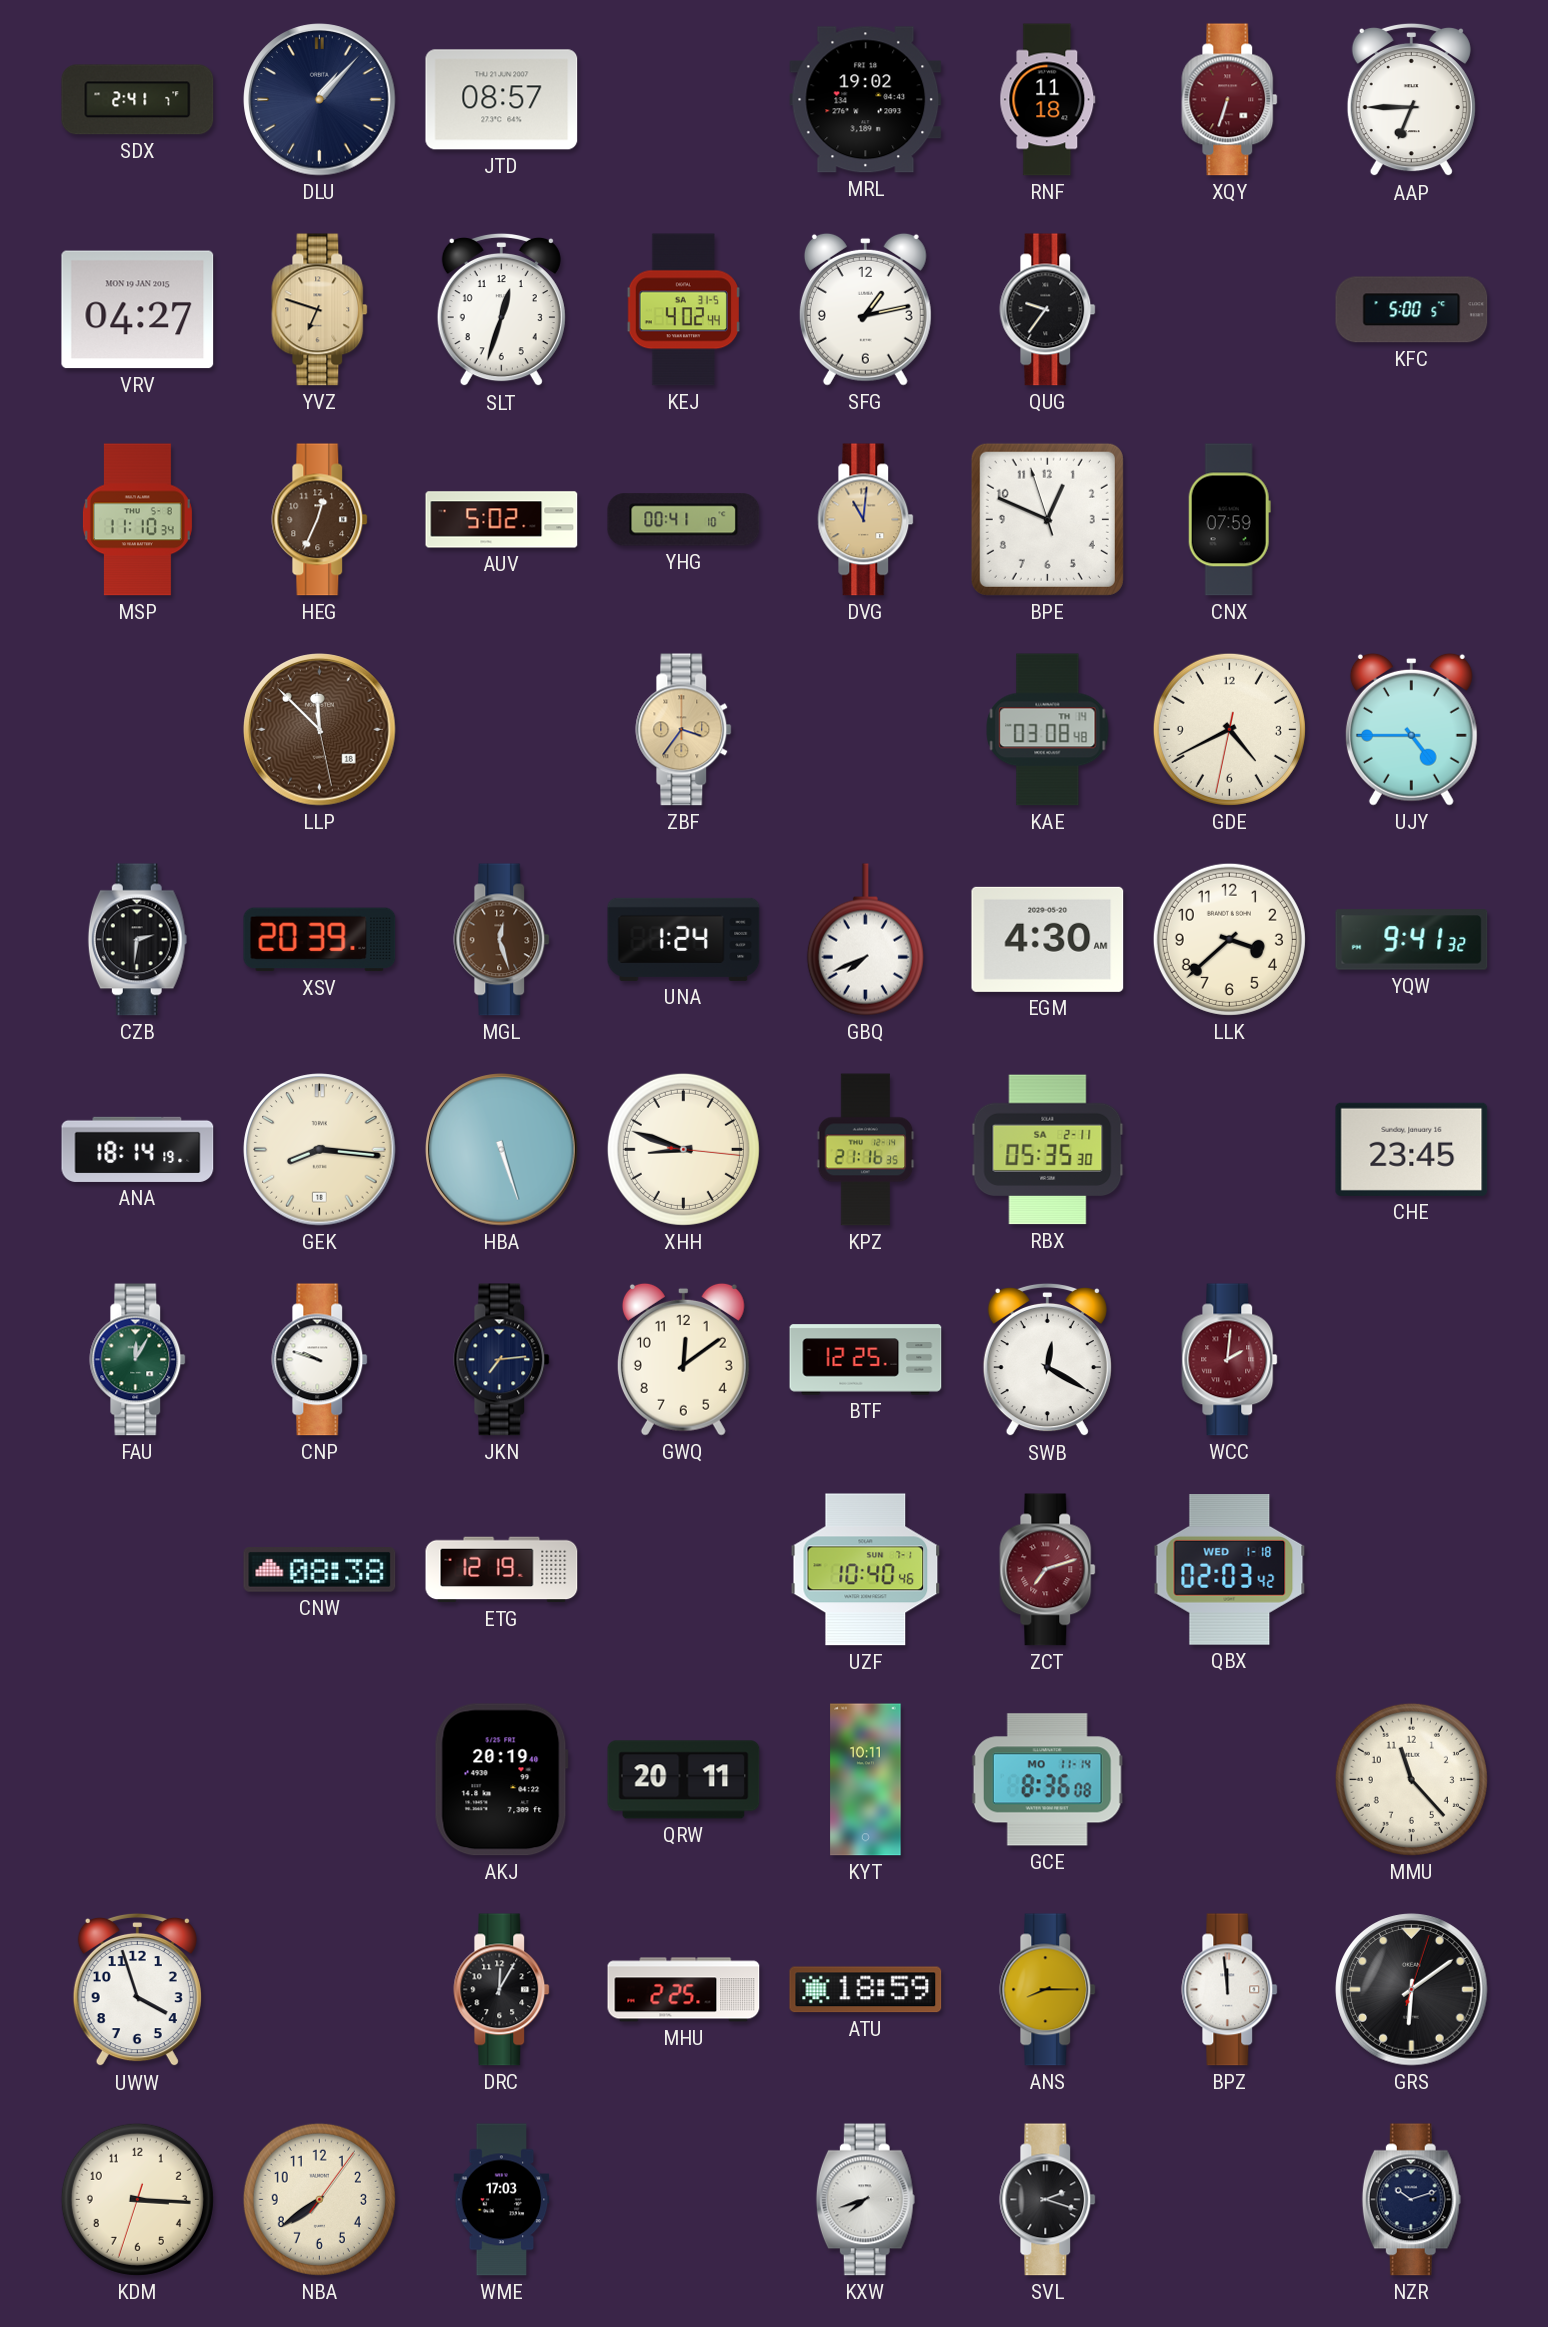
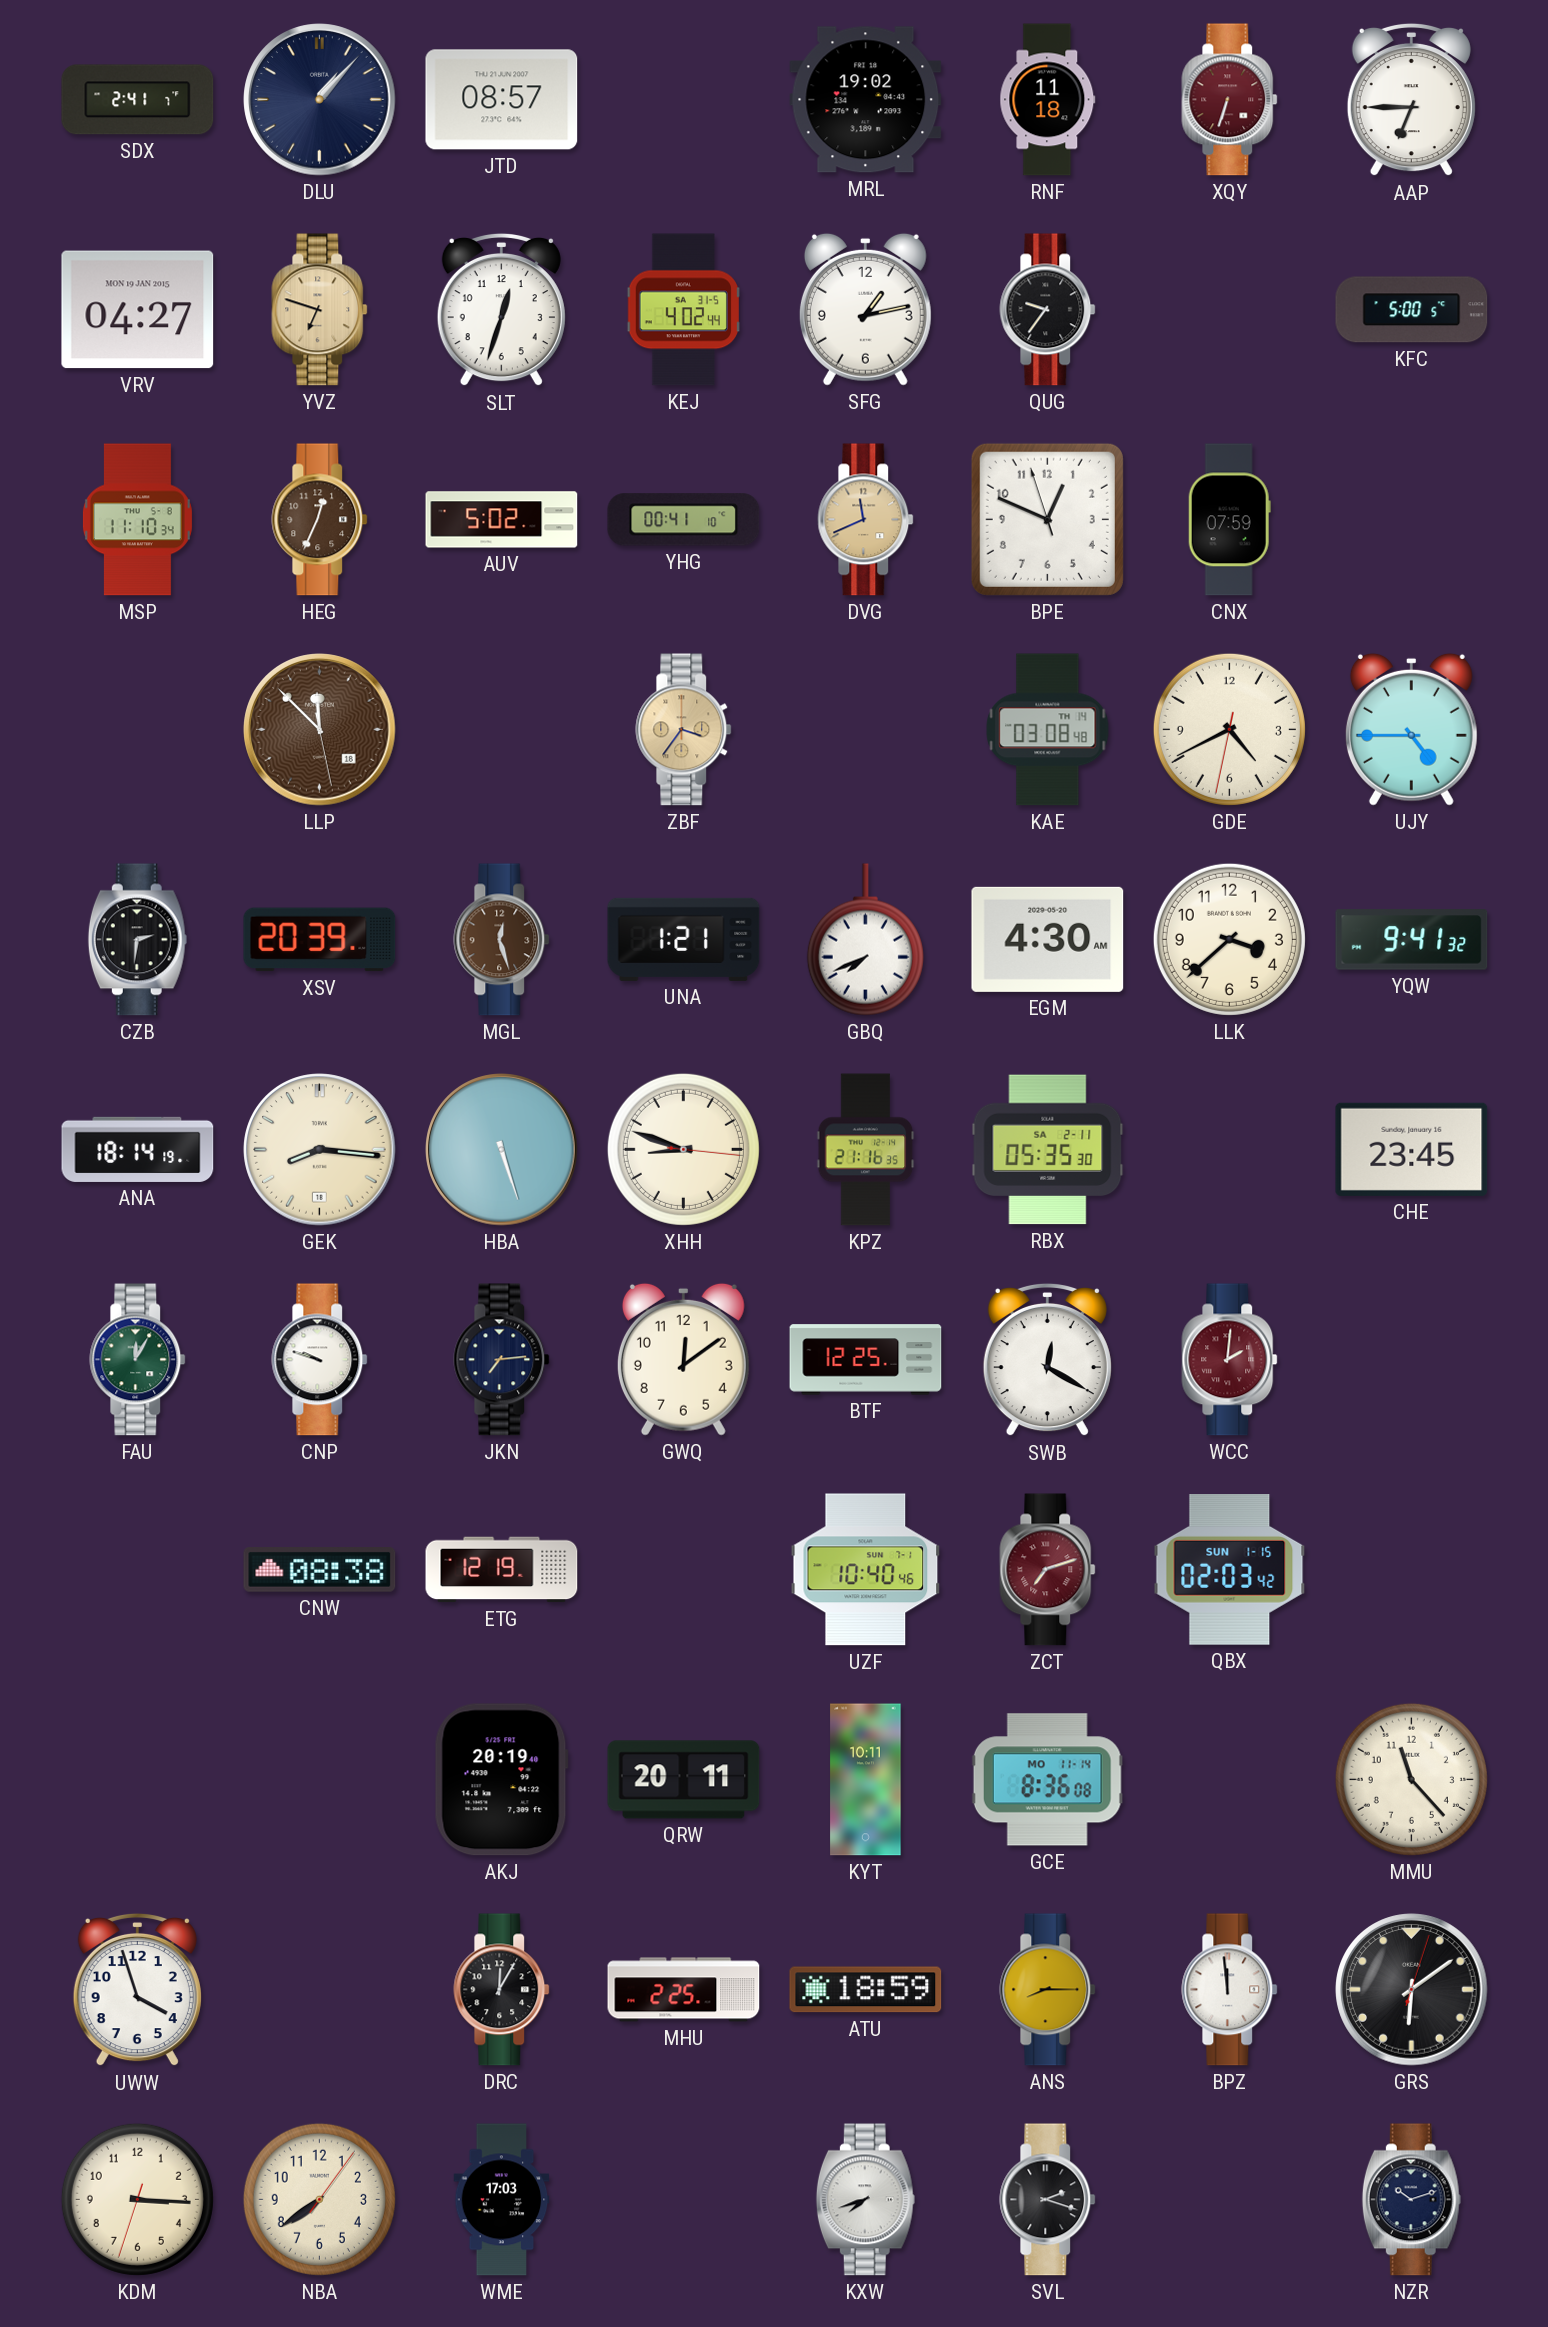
DVG: 11:01 -> 11:41
UNA: 1:24 -> 1:21
QBX date: WED 1-18 -> SUN 1-15
